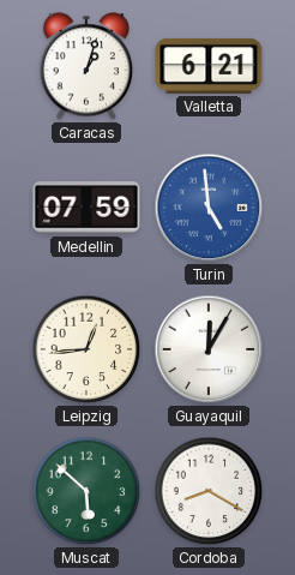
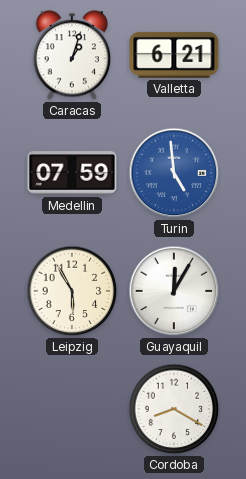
Leipzig: 12:44 -> 5:55
Muscat: 5:52 -> none
